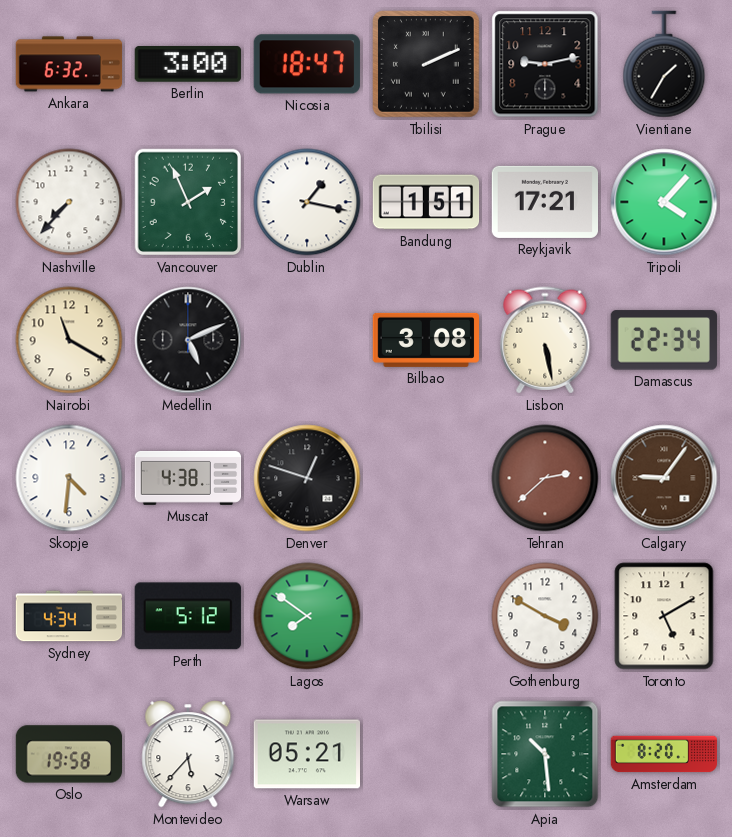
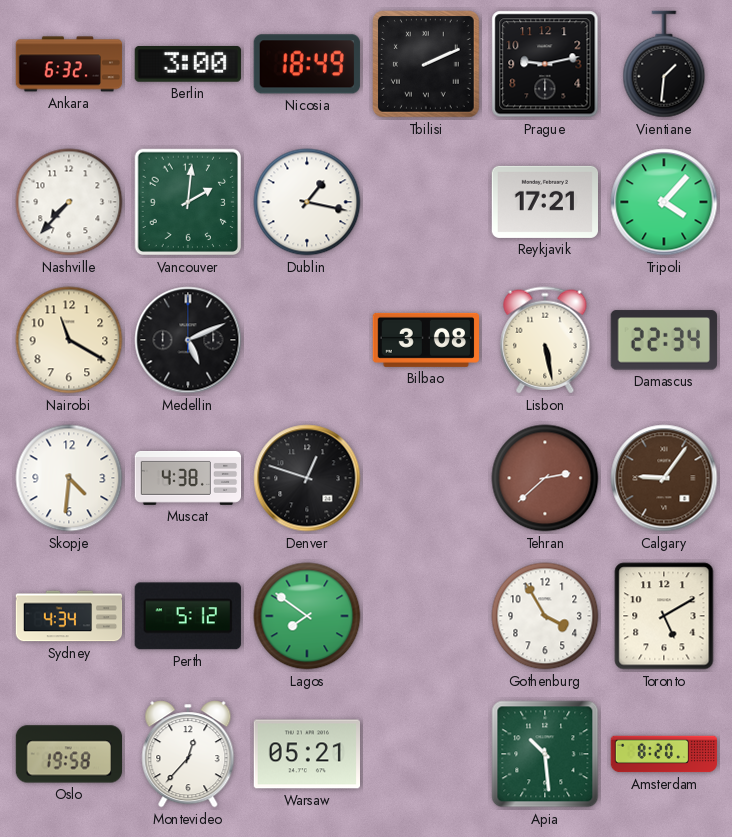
Nicosia: 18:47 -> 18:49
Vientiane: 1:35 -> 1:31
Vancouver: 1:56 -> 2:01
Bandung: 1:51 -> none
Gothenburg: 3:50 -> 3:55
Montevideo: 5:37 -> 12:37
